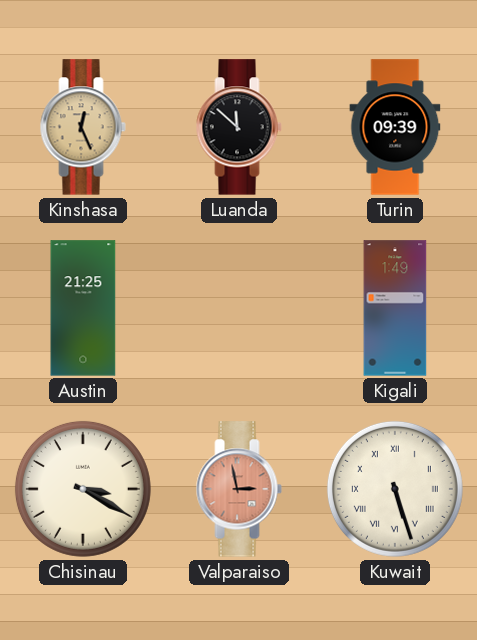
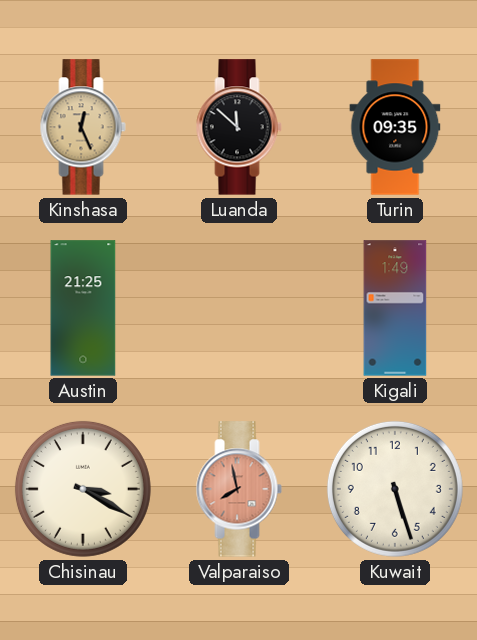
Turin: 09:39 -> 09:35
Valparaiso: 2:58 -> 7:58
Kuwait numerals: Roman -> Arabic
